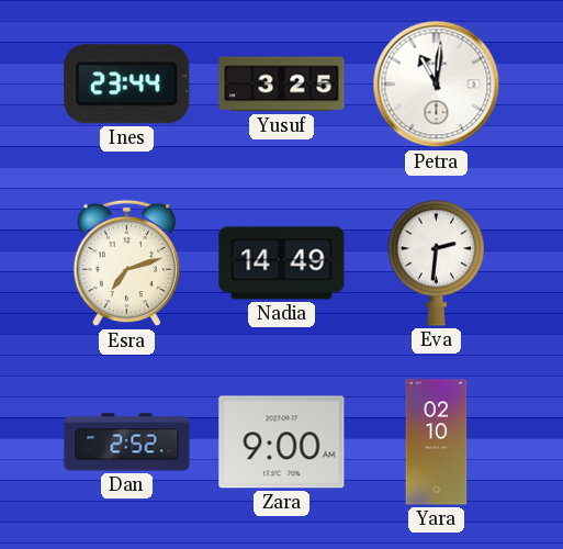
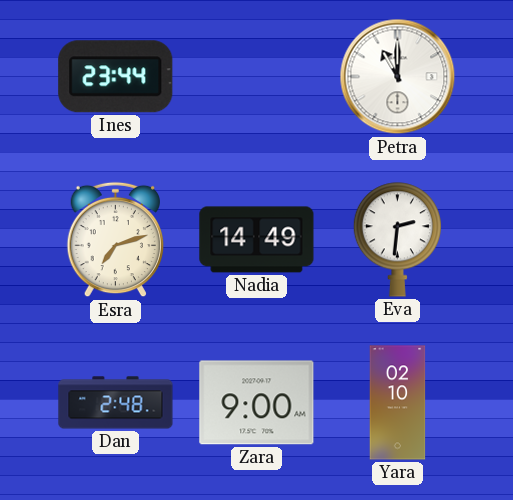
Yusuf: 3:25 -> none
Petra: 11:01 -> 11:00
Dan: 2:52 -> 2:48
